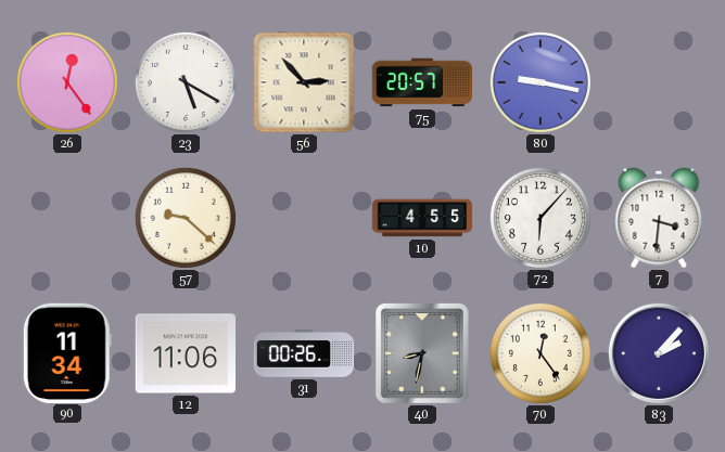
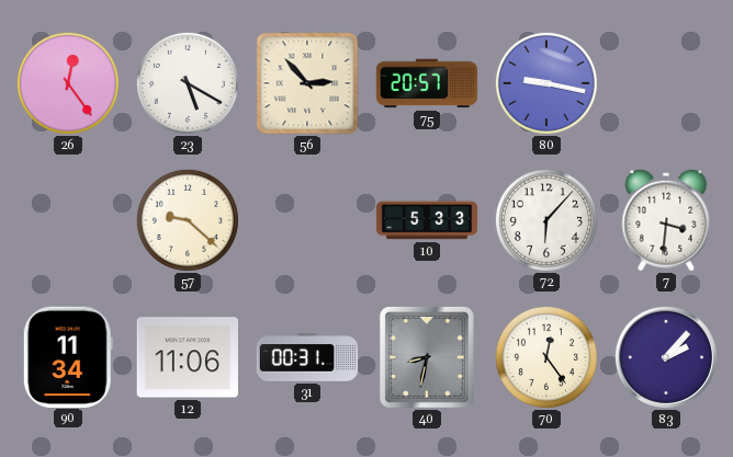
10: 4:55 -> 5:33
31: 00:26 -> 00:31
